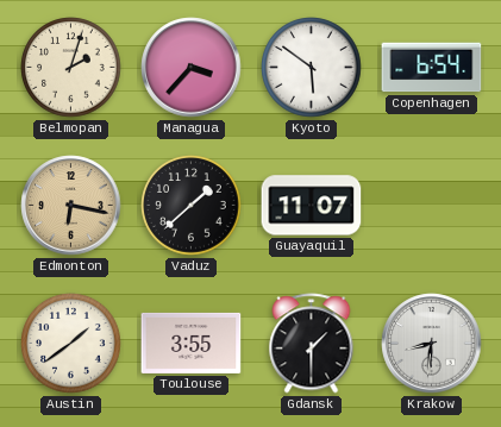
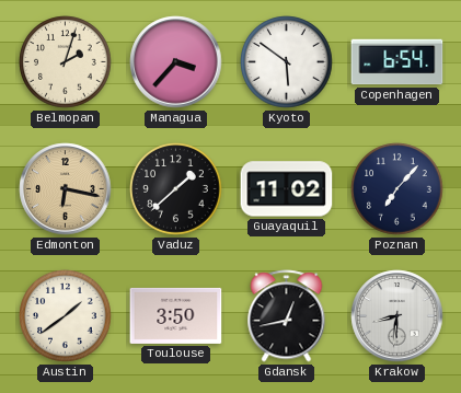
Guayaquil: 11:07 -> 11:02
Poznan: none -> 7:07
Toulouse: 3:55 -> 3:50
Gdansk: 1:30 -> 12:43
